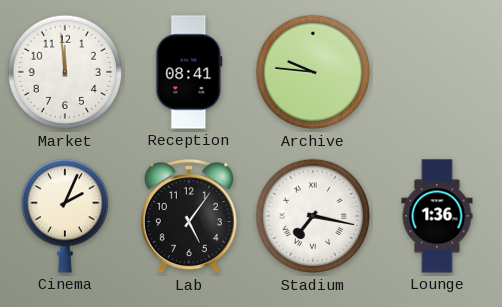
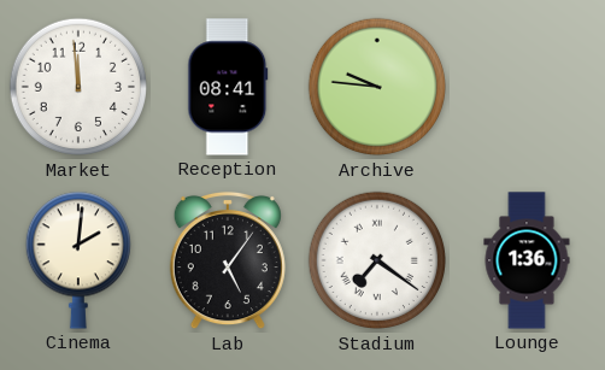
Cinema: 2:04 -> 2:01
Stadium: 7:17 -> 7:21
